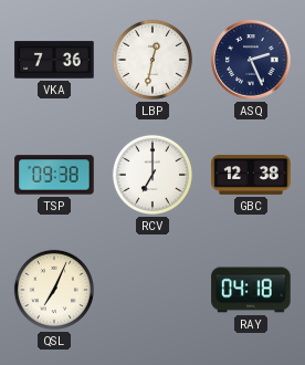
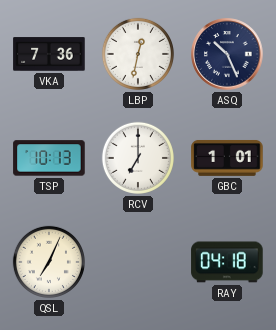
ASQ: 2:26 -> 10:26
TSP: 09:38 -> 10:13
GBC: 12:38 -> 1:01
